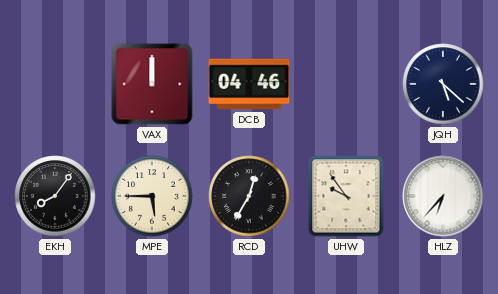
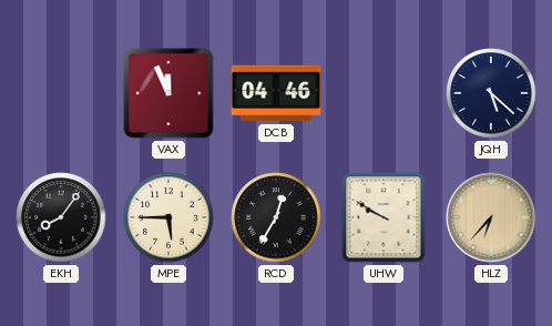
VAX: 12:00 -> 11:56
UHW: 9:54 -> 9:50
HLZ dial: white -> champagne
